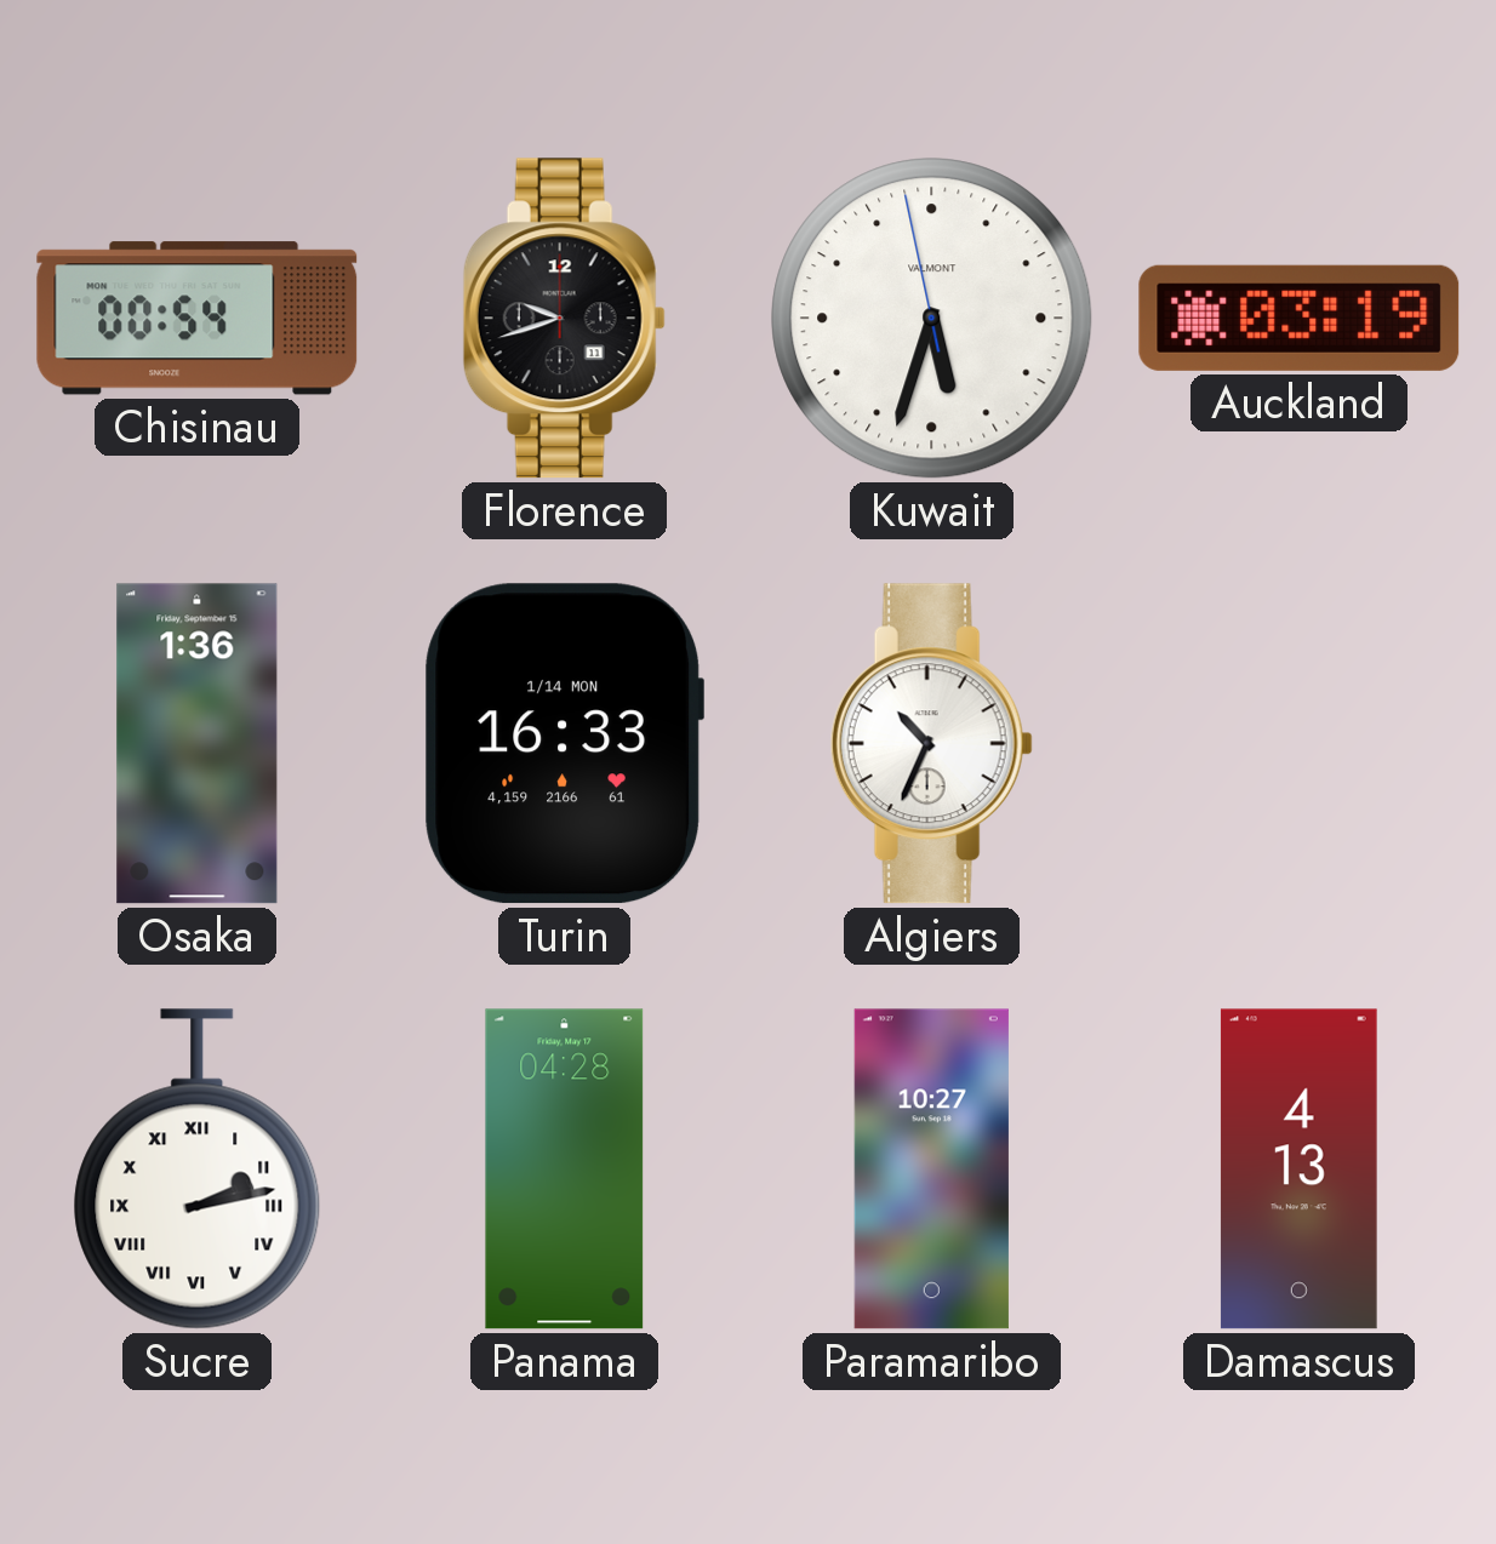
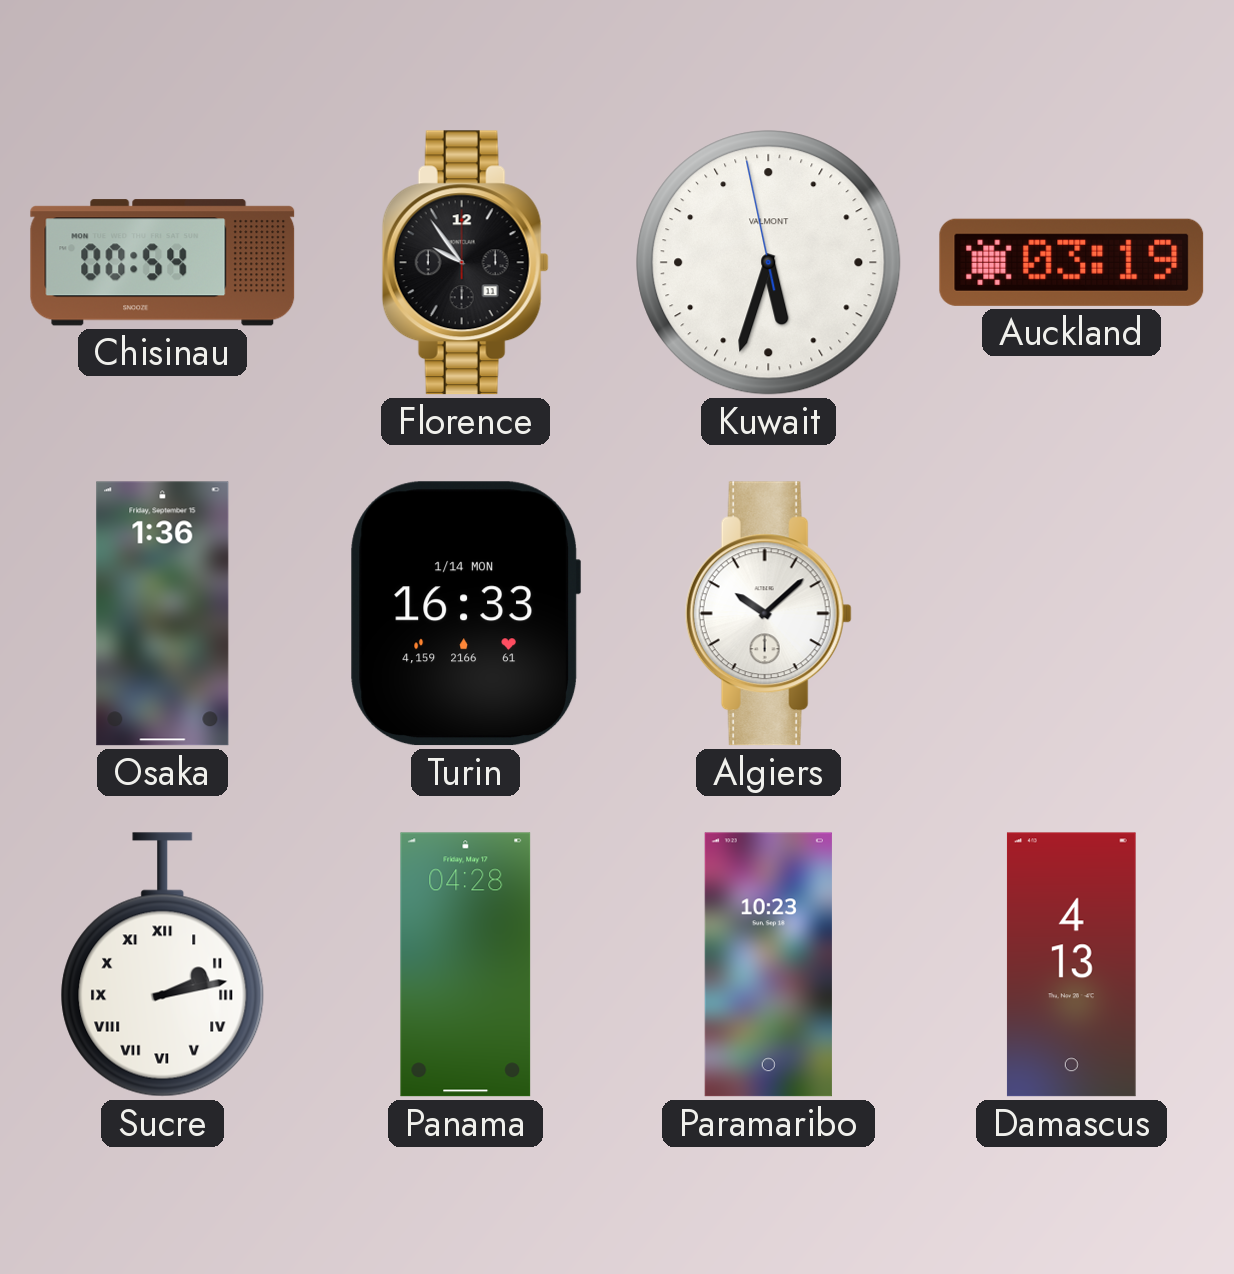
Florence: 9:42 -> 9:54
Algiers: 10:34 -> 10:08
Paramaribo: 10:27 -> 10:23
